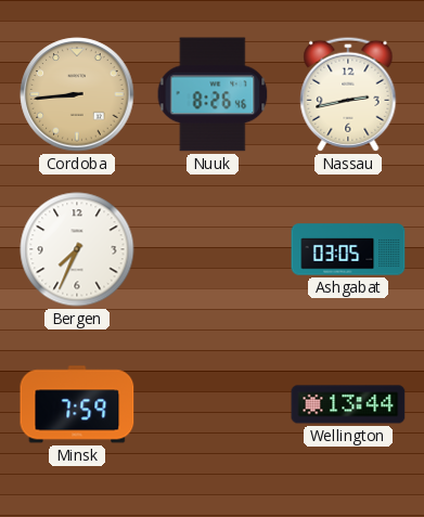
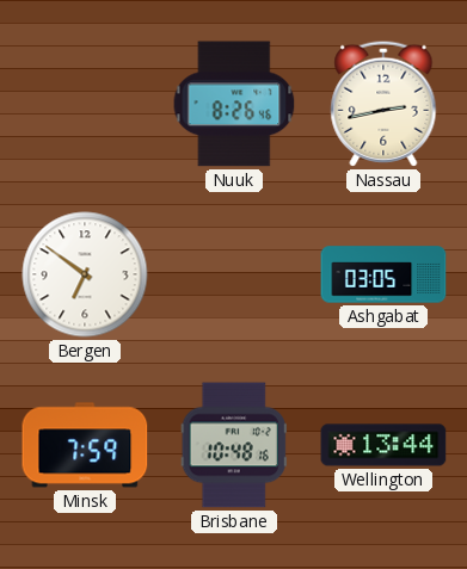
Cordoba: 8:44 -> none
Bergen: 7:34 -> 6:51
Brisbane: none -> 10:48
